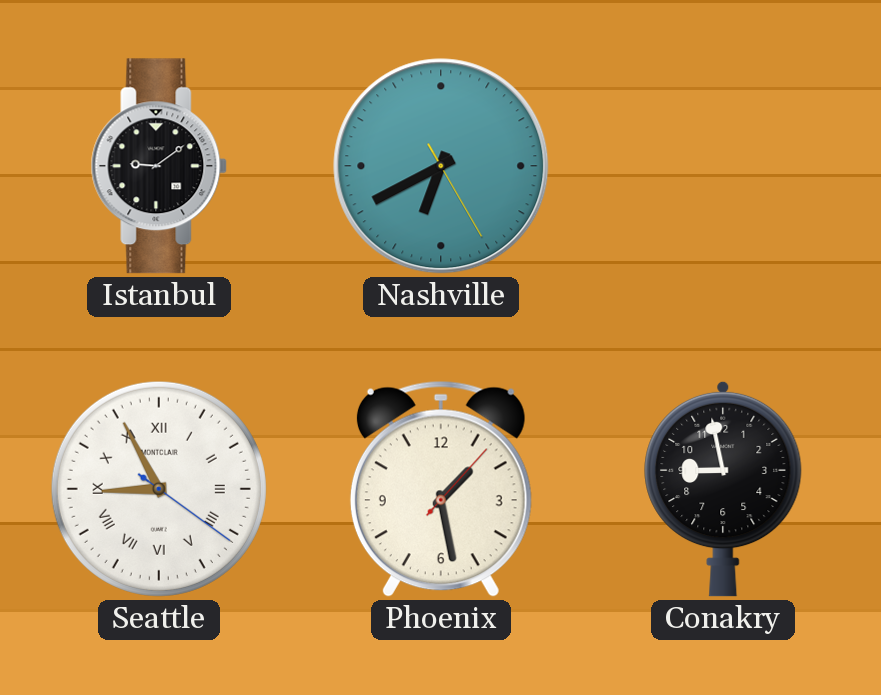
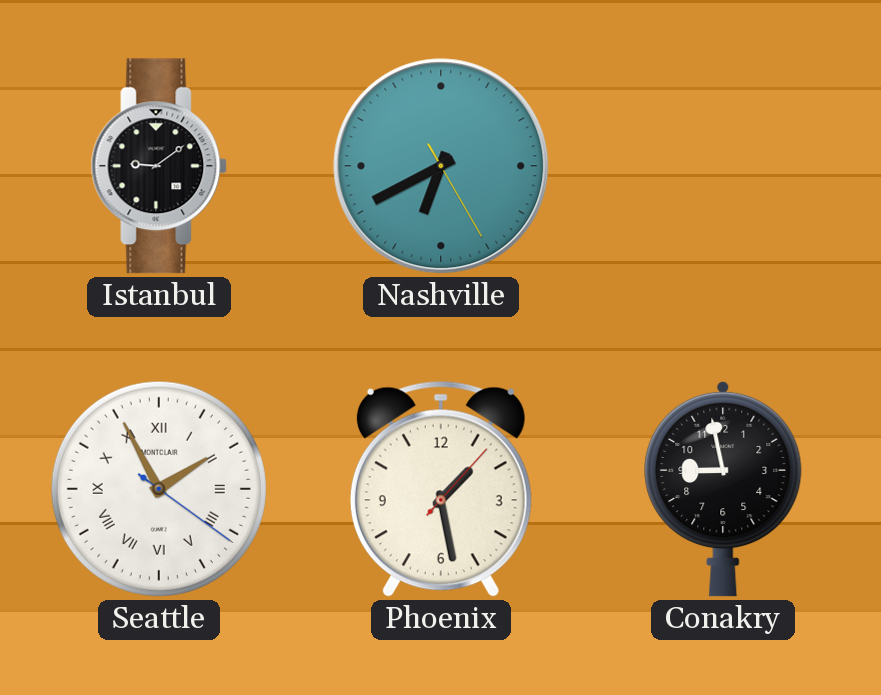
Seattle: 8:55 -> 1:55
